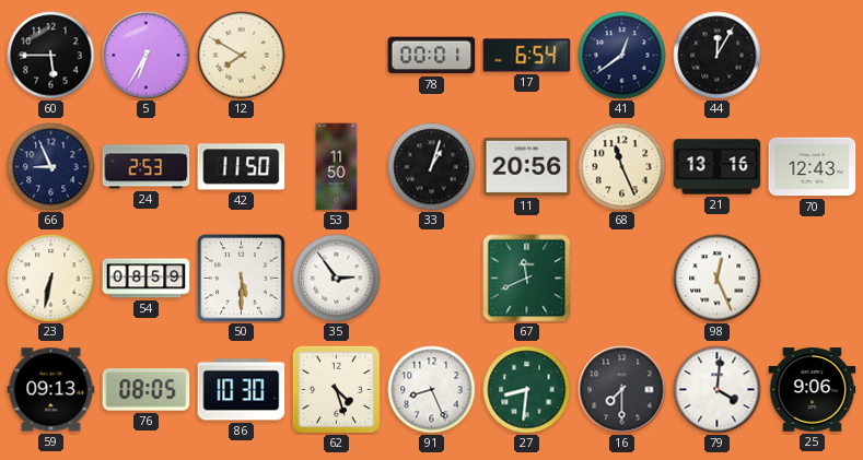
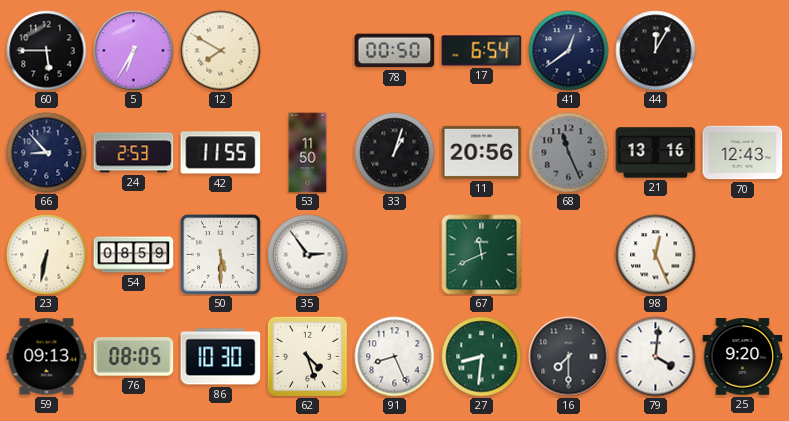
78: 00:01 -> 00:50
66: 8:56 -> 8:53
42: 11:50 -> 11:55
68 dial: cream -> grey
25: 9:06 -> 9:20
